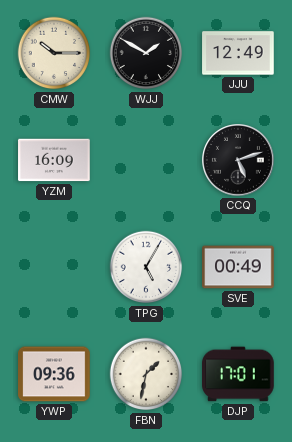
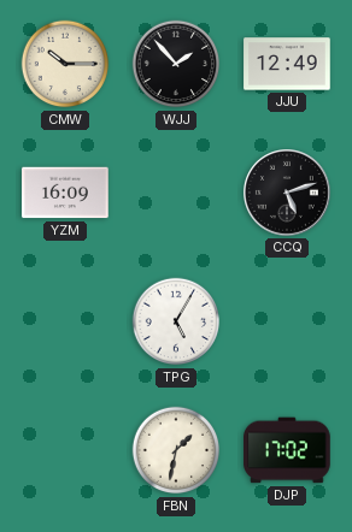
WJJ: 1:50 -> 1:53
SVE: 00:49 -> none
YWP: 09:36 -> none
DJP: 17:01 -> 17:02
